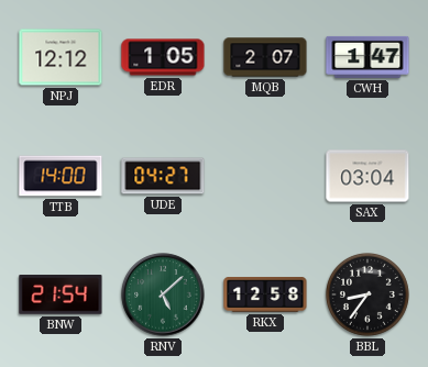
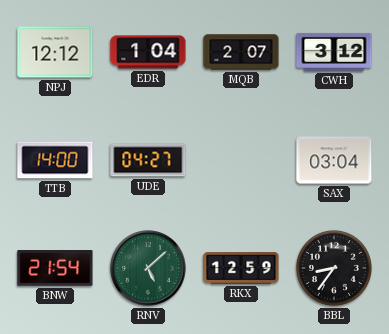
EDR: 1:05 -> 1:04
CWH: 1:47 -> 3:12
RKX: 12:58 -> 12:59
